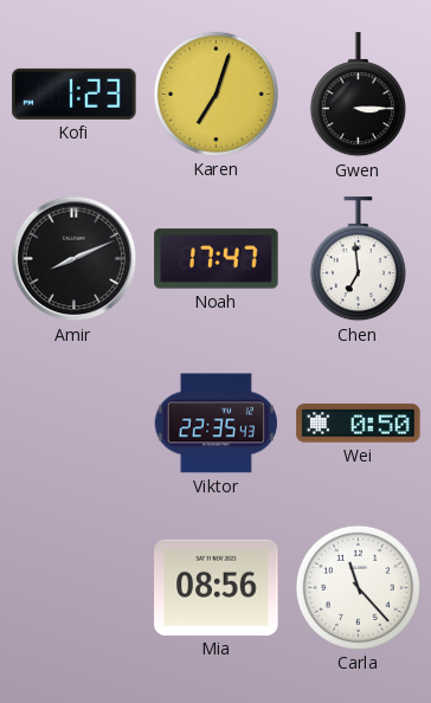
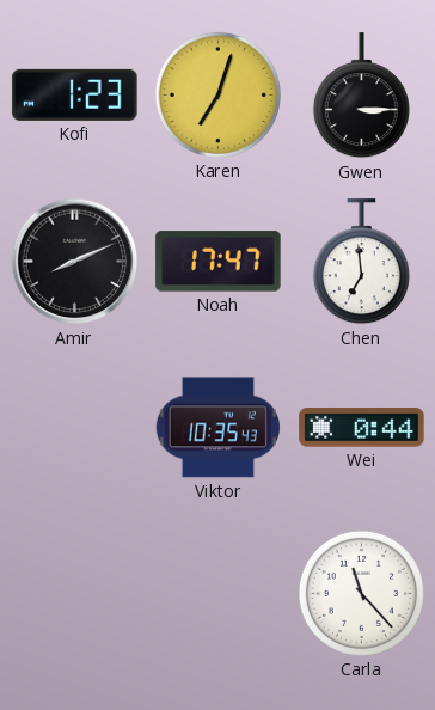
Viktor: 22:35 -> 10:35
Wei: 0:50 -> 0:44
Mia: 08:56 -> none
